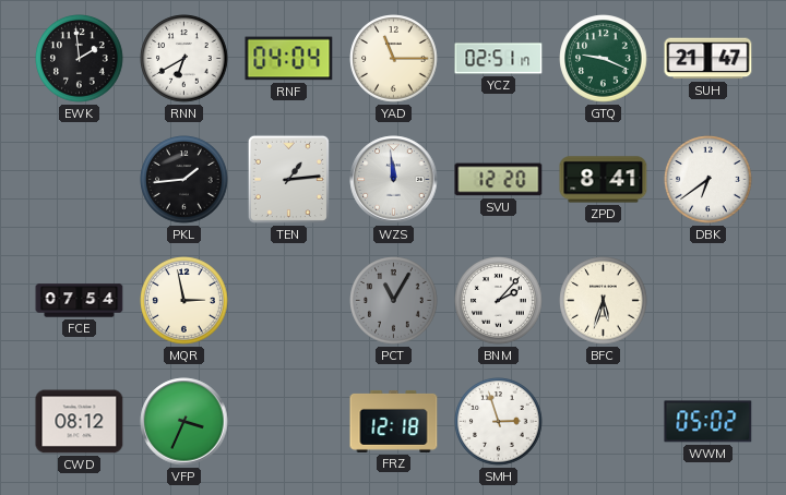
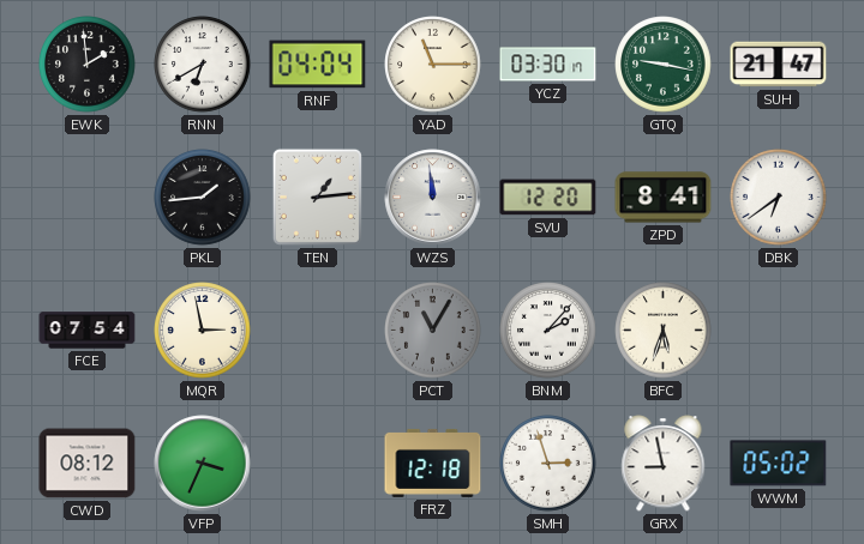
YCZ: 02:51 -> 03:30
GTQ: 9:19 -> 9:17
GRX: none -> 8:58
